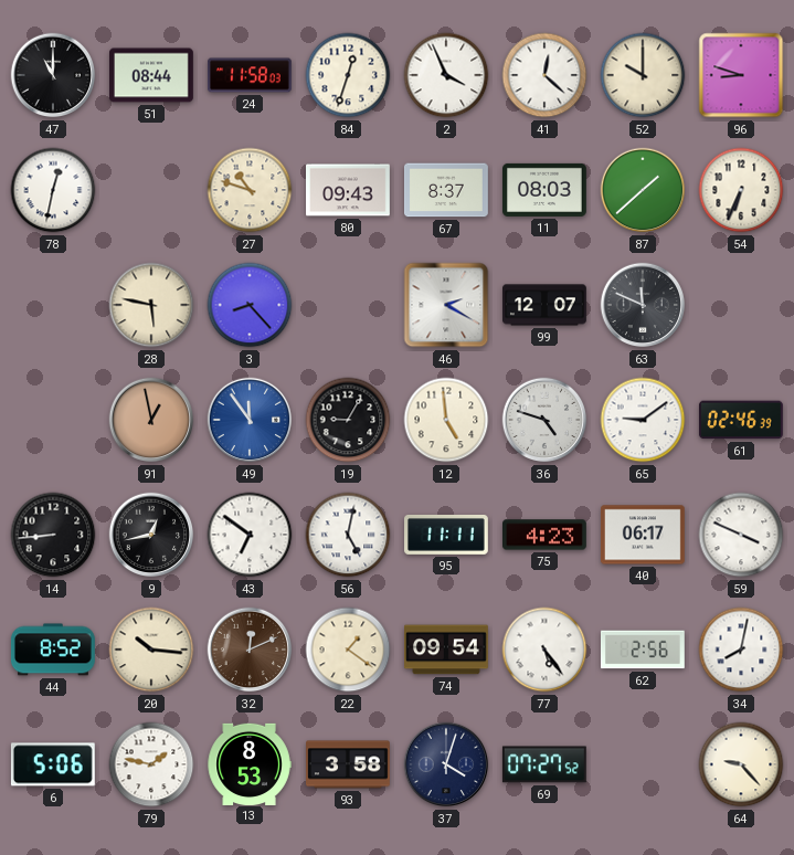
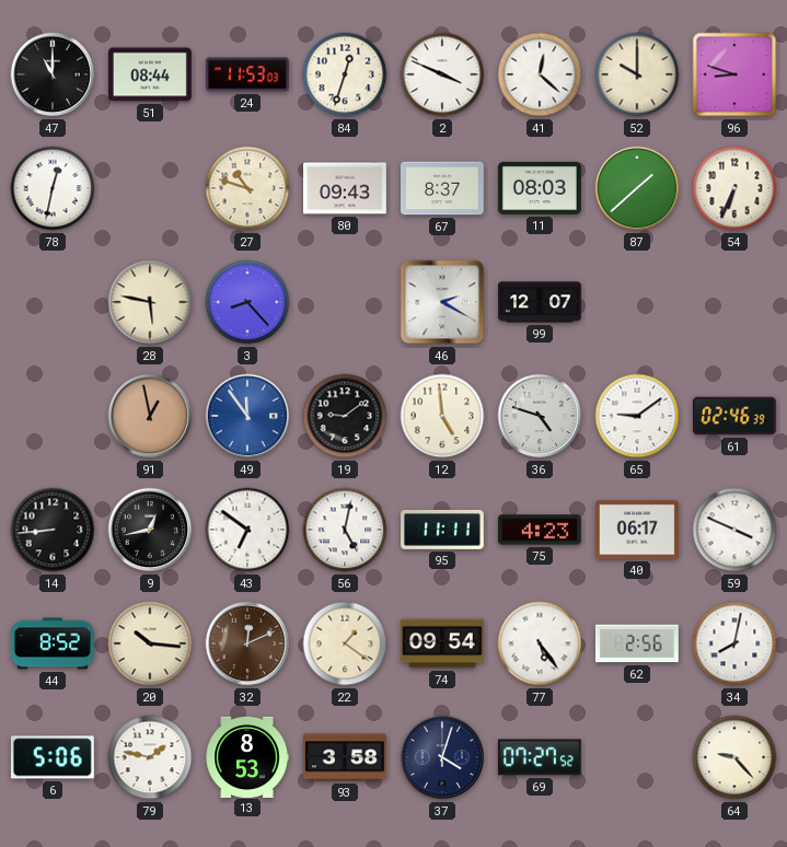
24: 11:58 -> 11:53
2: 3:56 -> 3:49
63: 11:49 -> none
19: 9:05 -> 9:09
